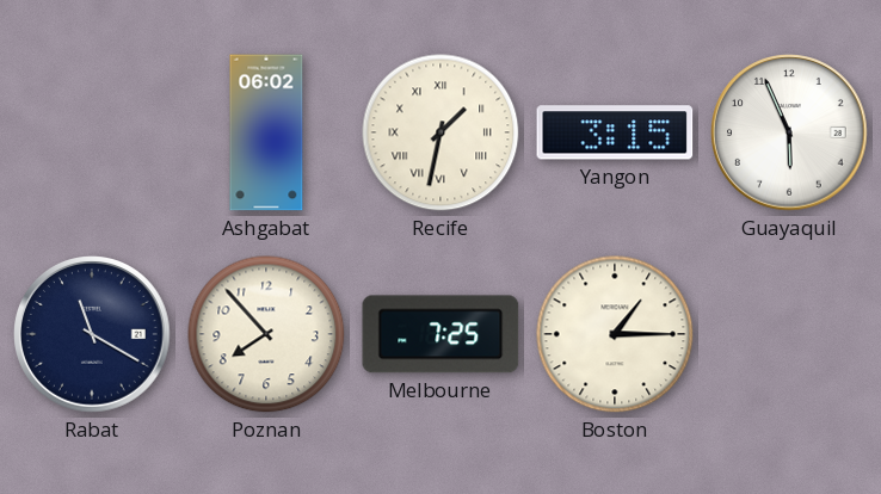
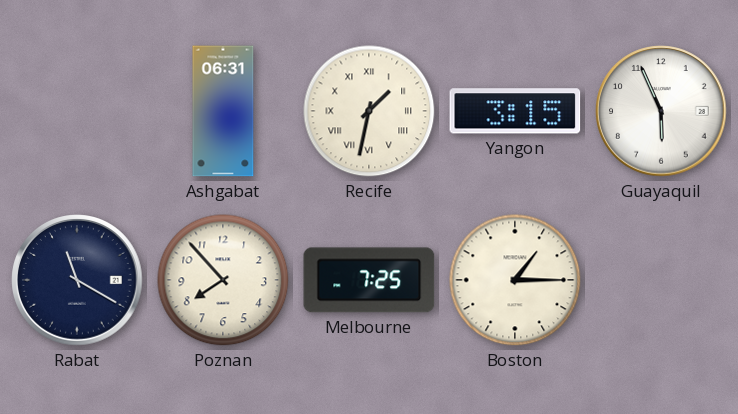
Ashgabat: 06:02 -> 06:31
